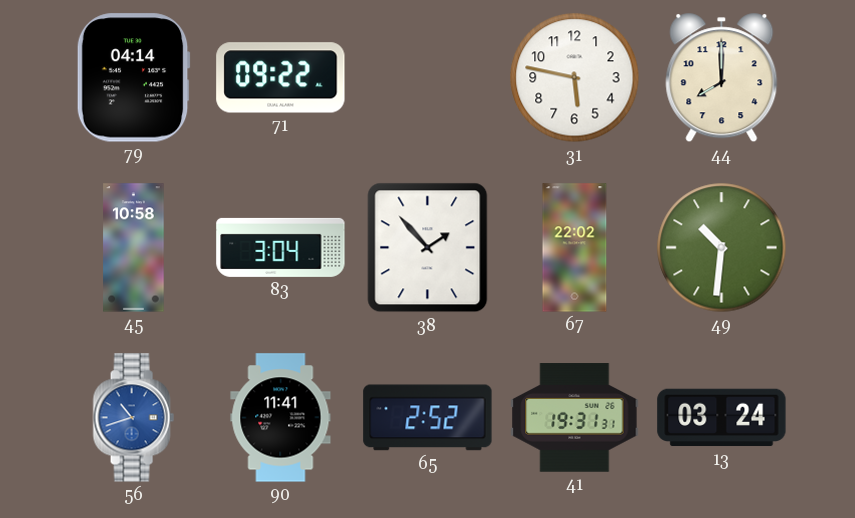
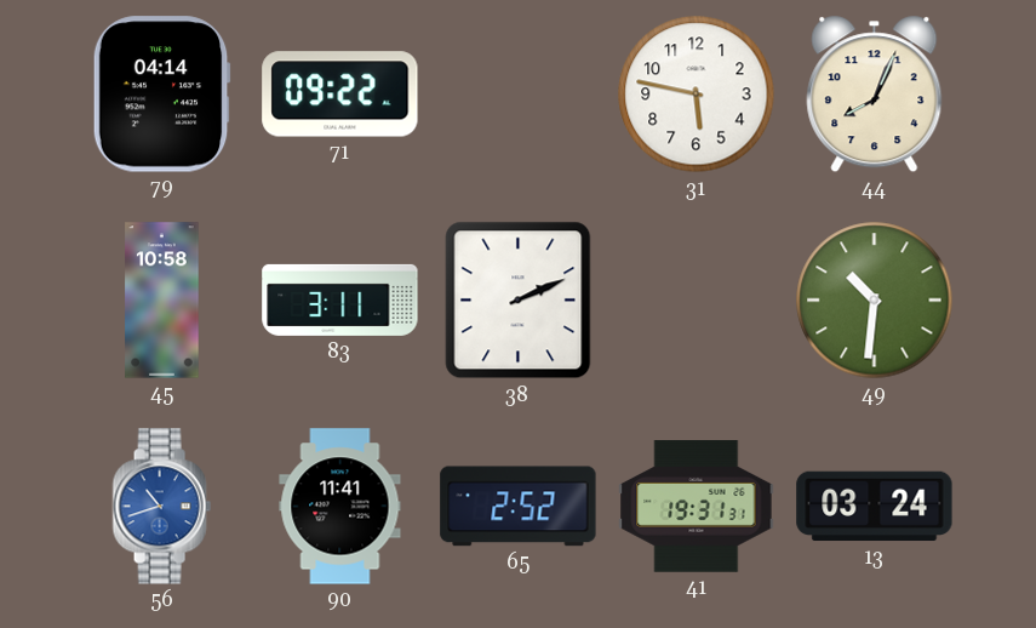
44: 8:00 -> 8:04
83: 3:04 -> 3:11
38: 1:53 -> 2:11
67: 22:02 -> none
